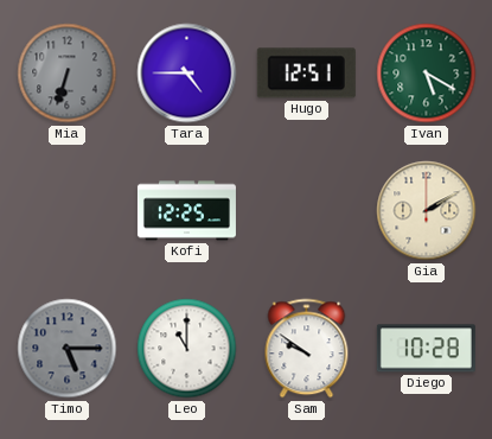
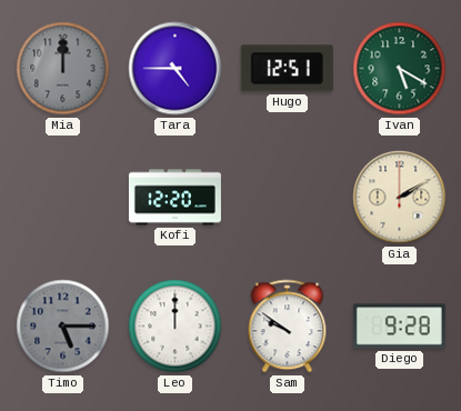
Mia: 6:33 -> 12:00
Kofi: 12:25 -> 12:20
Leo: 11:00 -> 12:00
Diego: 10:28 -> 9:28
